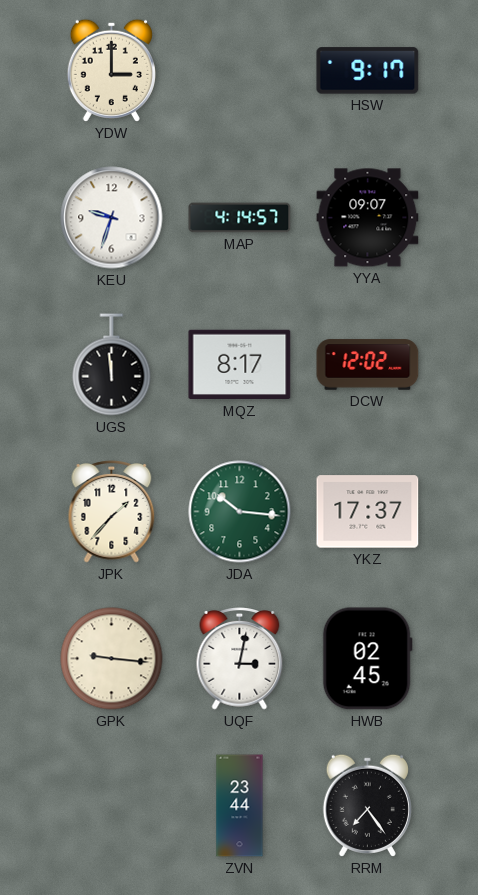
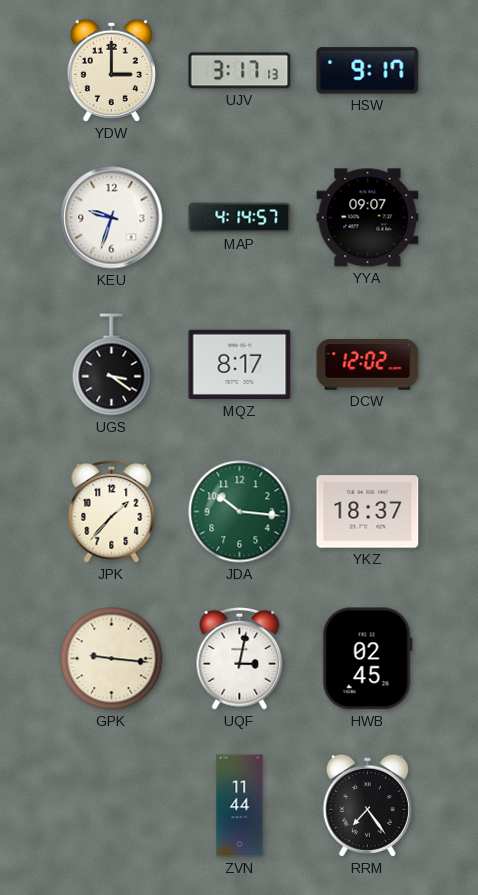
UJV: none -> 3:17
UGS: 11:59 -> 3:21
YKZ: 17:37 -> 18:37
ZVN: 23:44 -> 11:44
